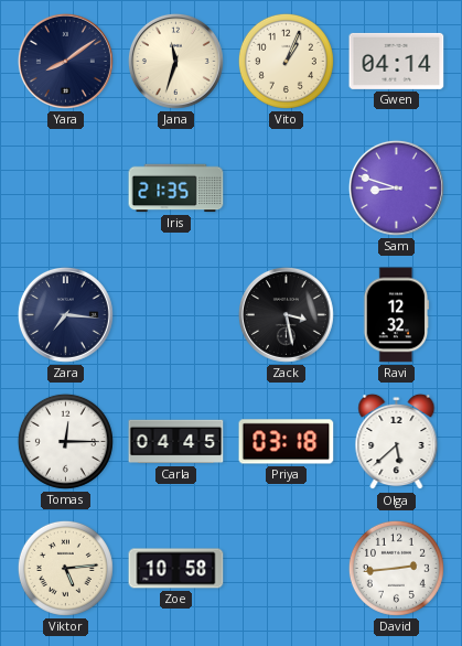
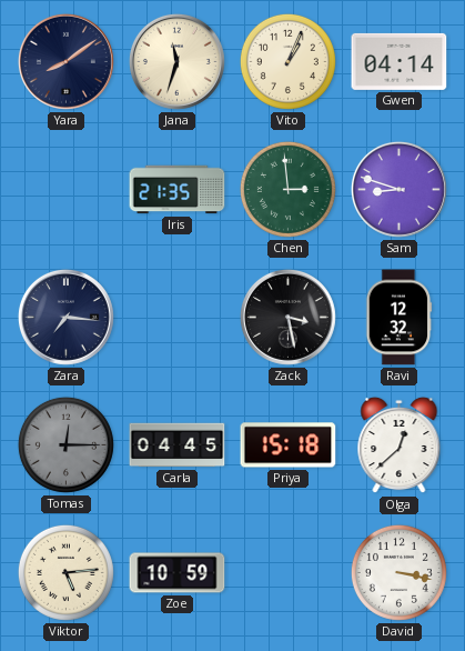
Chen: none -> 2:59
Tomas dial: white -> grey
Priya: 03:18 -> 15:18
Olga: 5:38 -> 12:38
Zoe: 10:58 -> 10:59
David: 2:44 -> 3:17
